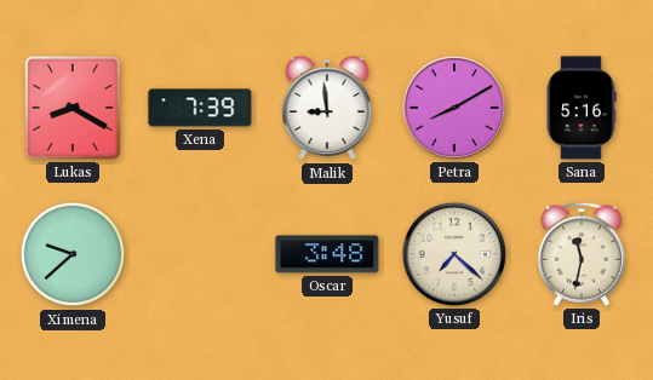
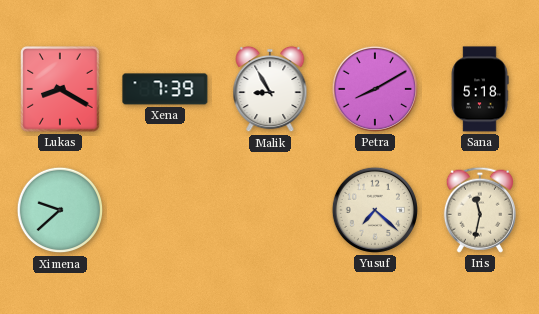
Malik: 8:59 -> 8:55
Sana: 5:16 -> 5:18
Oscar: 3:48 -> none
